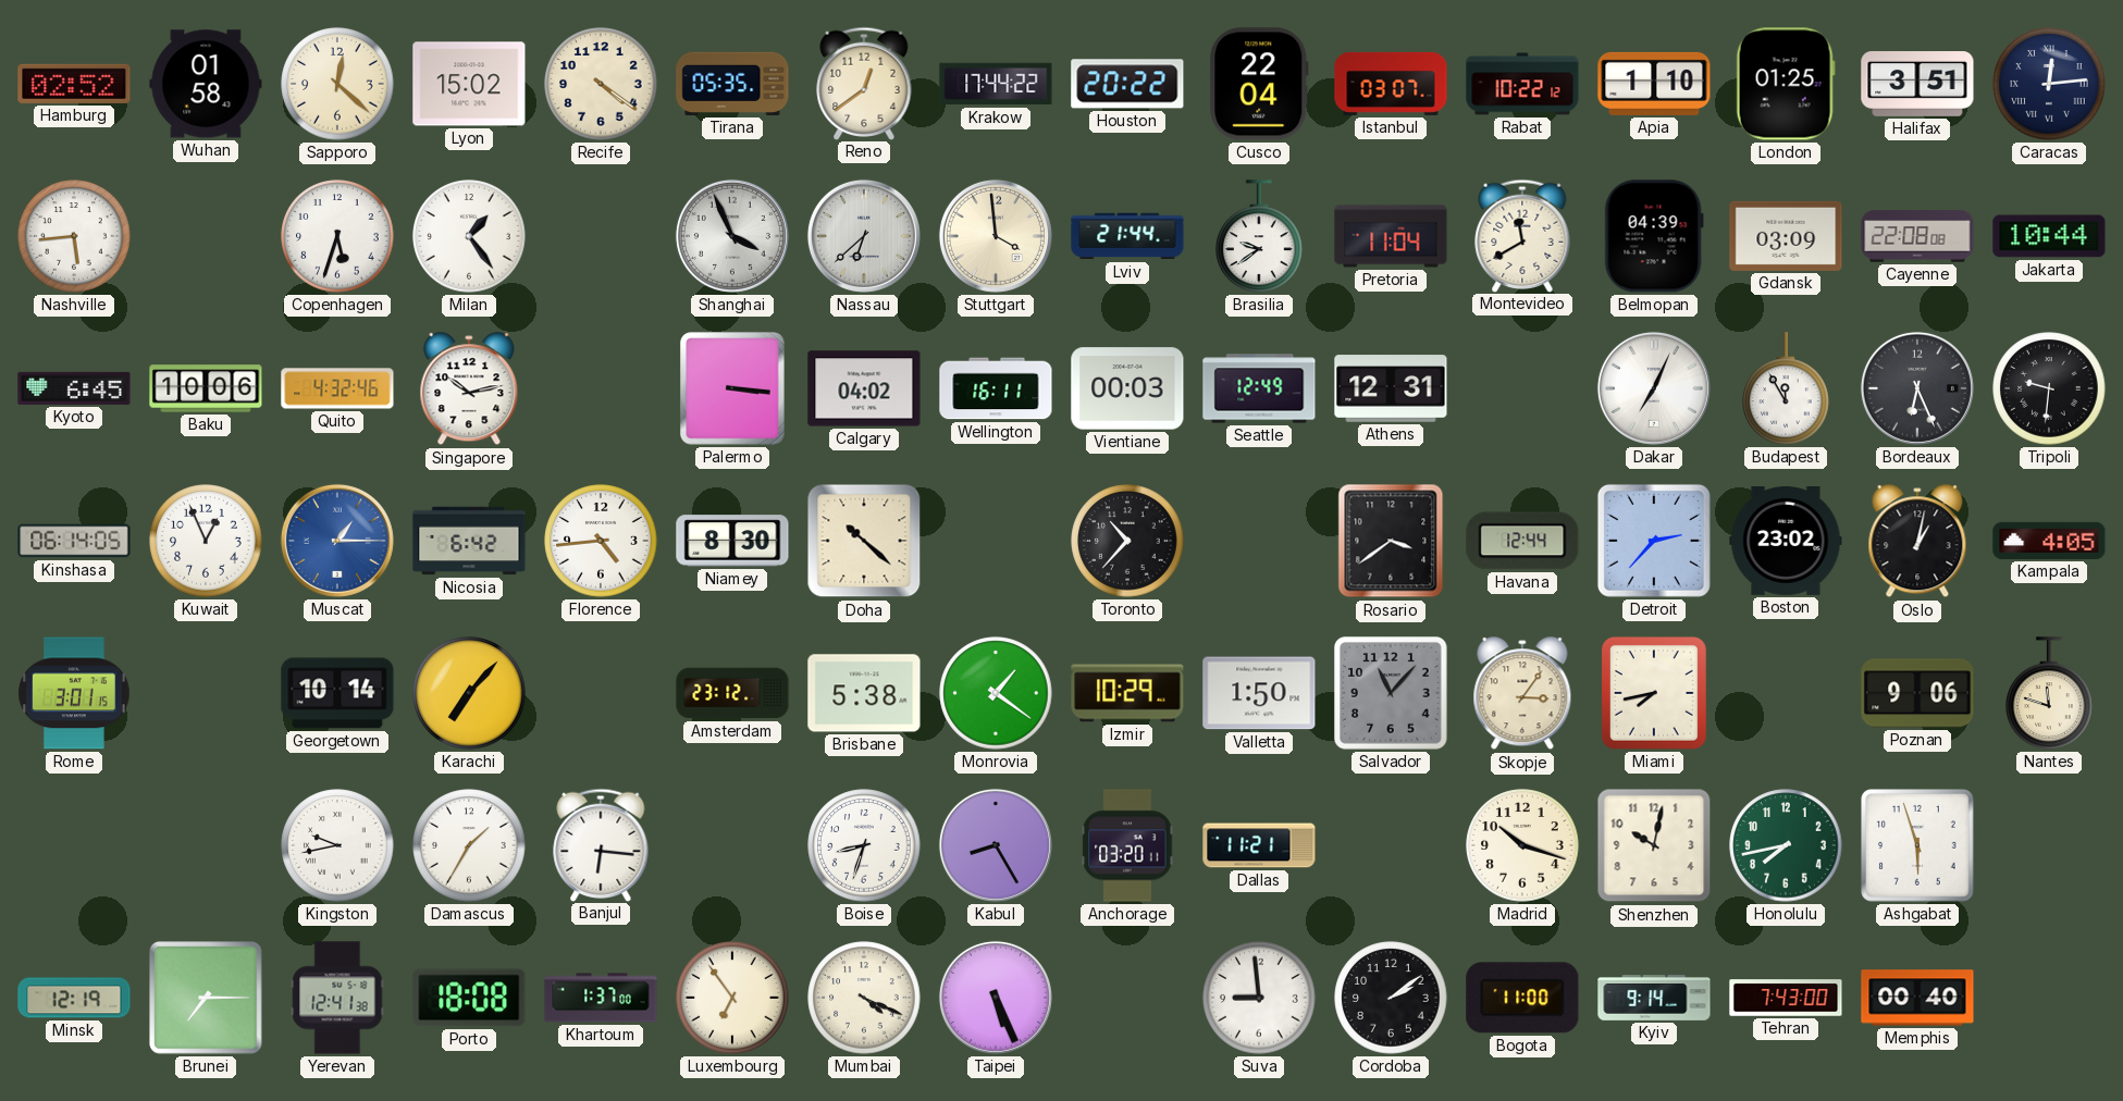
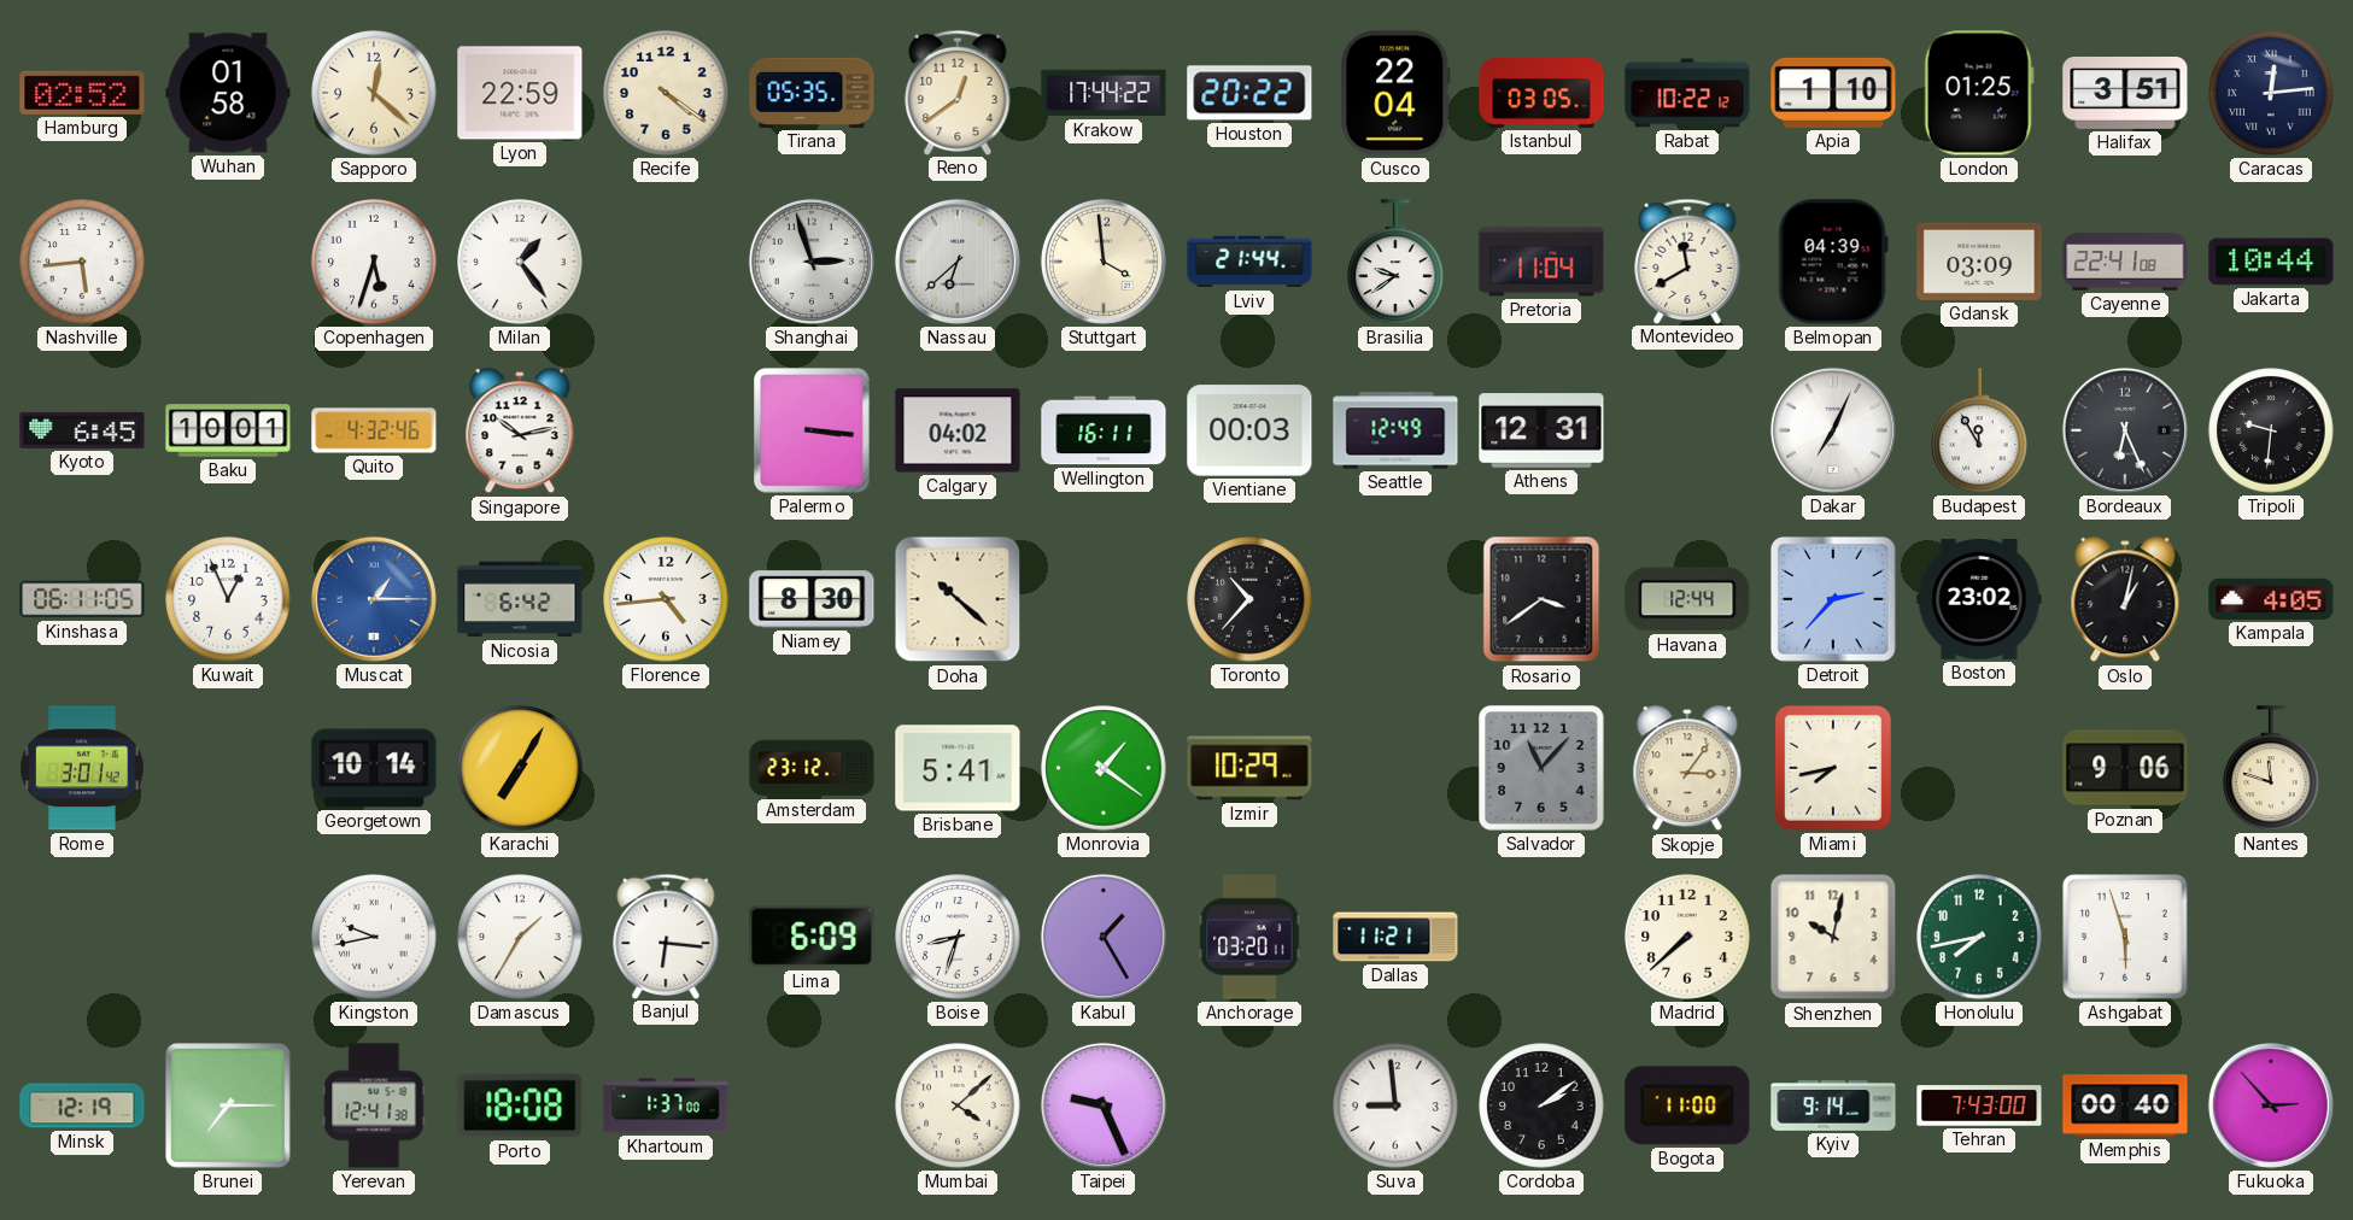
Lyon: 15:02 -> 22:59
Istanbul: 03:07 -> 03:05
Shanghai: 3:56 -> 2:57
Cayenne: 22:08 -> 22:41
Baku: 10:06 -> 10:01
Kinshasa: 06:14 -> 06:11
Rome: 3:01:15 -> 3:01:42
Karachi: 7:07 -> 7:05
Brisbane: 5:38 -> 5:41
Valletta: 1:50 -> none
Lima: none -> 6:09
Kabul: 8:25 -> 1:25
Madrid: 10:18 -> 7:38
Luxembourg: 6:54 -> none
Mumbai: 4:19 -> 4:08
Taipei: 5:26 -> 9:26
Fukuoka: none -> 2:53
